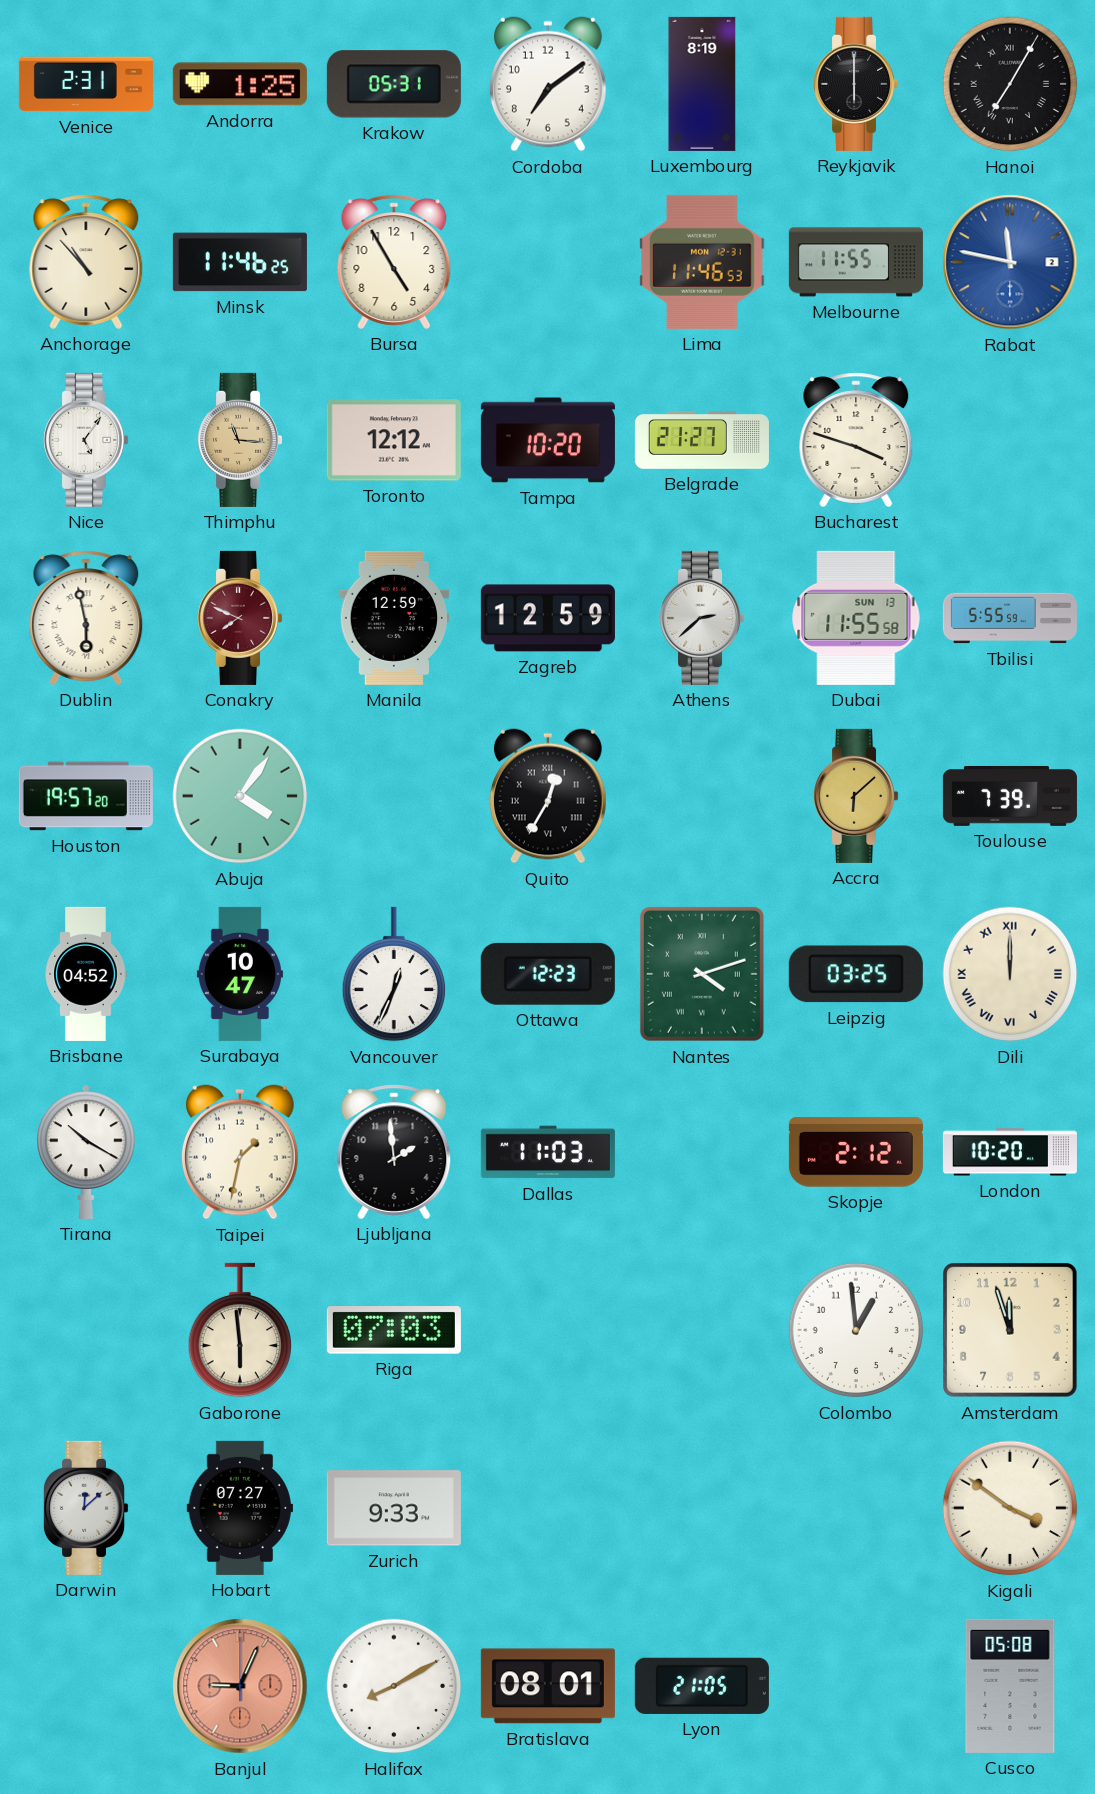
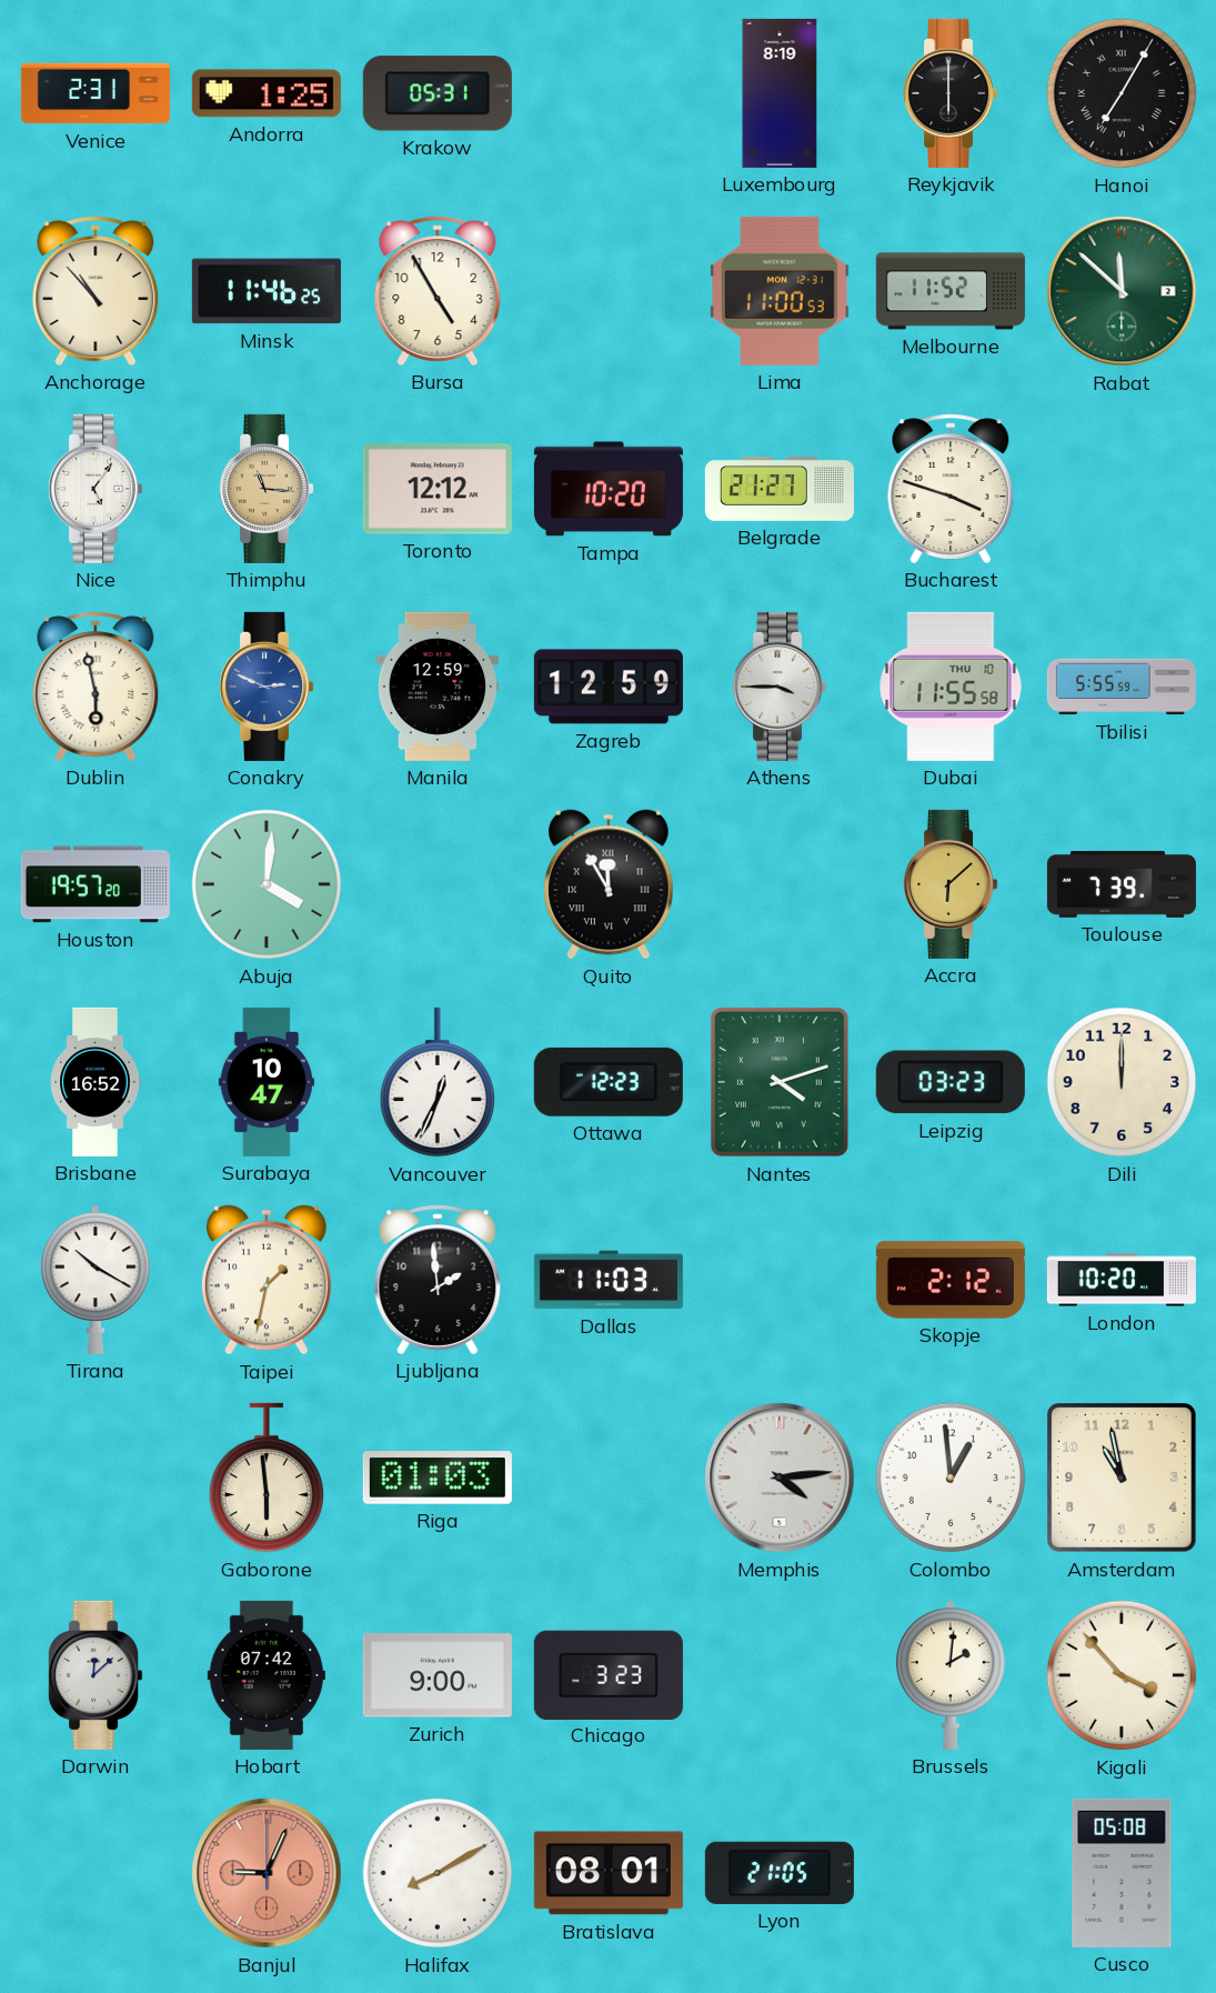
Cordoba: 7:09 -> none
Lima: 11:46 -> 11:00
Melbourne: 11:55 -> 11:52
Rabat: 11:47 -> 11:52
Rabat dial: blue -> green
Conakry: 7:49 -> 2:49
Conakry dial: burgundy -> blue
Athens: 2:38 -> 3:45
Dubai date: SUN 13 -> THU 10
Abuja: 4:06 -> 4:01
Quito: 12:35 -> 11:55
Brisbane: 04:52 -> 16:52
Leipzig: 03:25 -> 03:23
Dili numerals: Roman -> Arabic
Riga: 07:03 -> 01:03
Memphis: none -> 4:14
Amsterdam: 11:57 -> 10:58
Hobart: 07:27 -> 07:42
Zurich: 9:33 -> 9:00
Chicago: none -> 3:23
Brussels: none -> 2:01
Kigali: 3:51 -> 3:53
